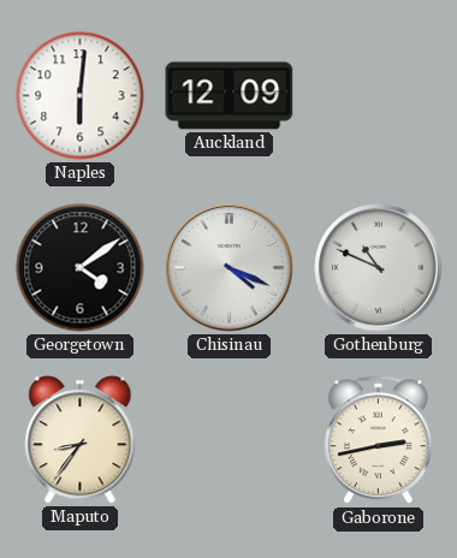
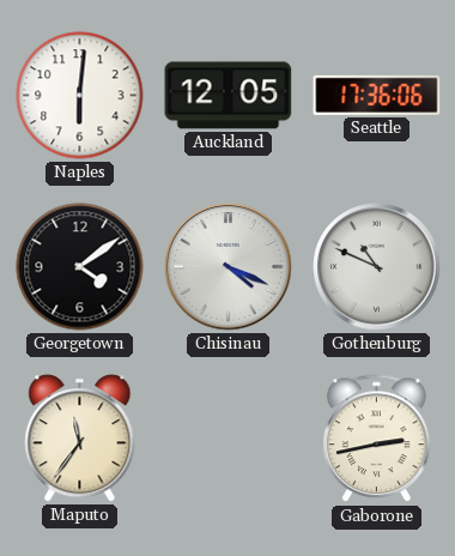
Auckland: 12:09 -> 12:05
Seattle: none -> 17:36
Maputo: 8:36 -> 11:36
